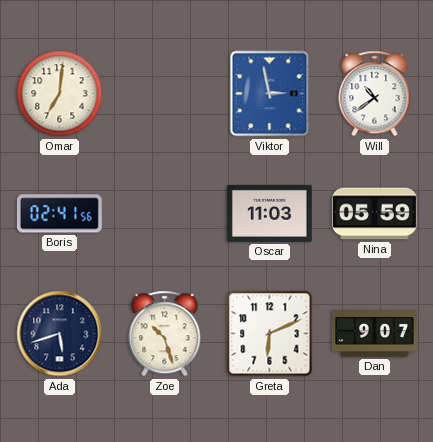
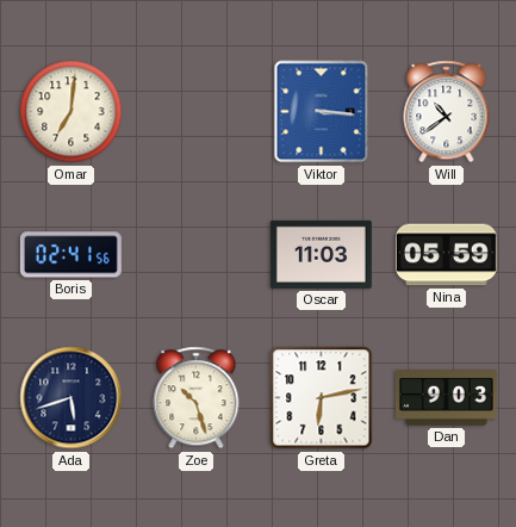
Viktor: 2:58 -> 3:16
Greta: 6:11 -> 6:13
Dan: 9:07 -> 9:03
